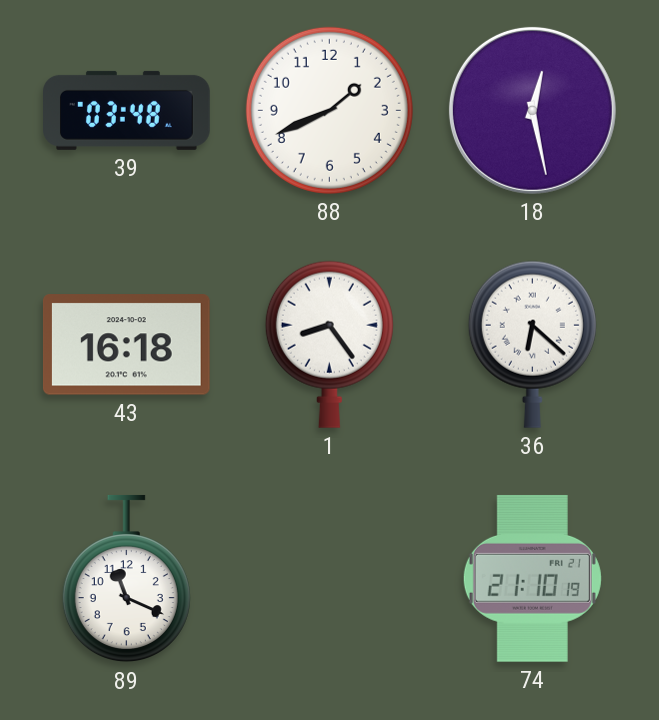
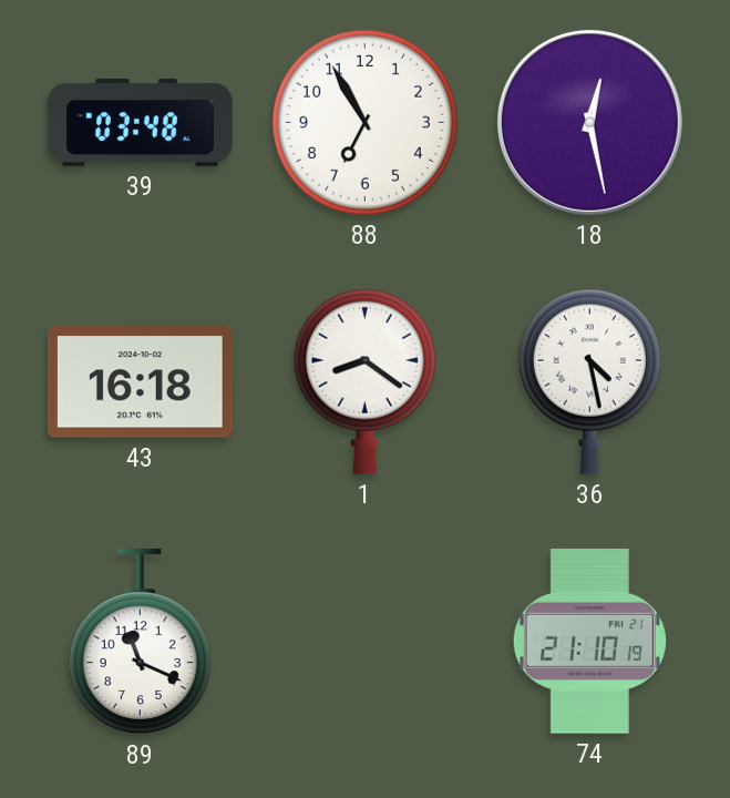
88: 1:41 -> 6:55
1: 8:24 -> 8:21
36: 6:22 -> 4:28
